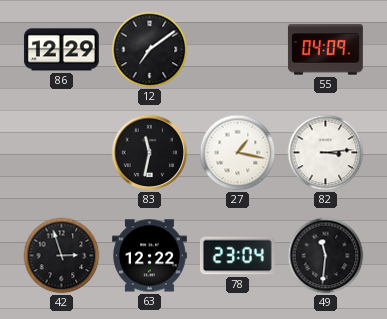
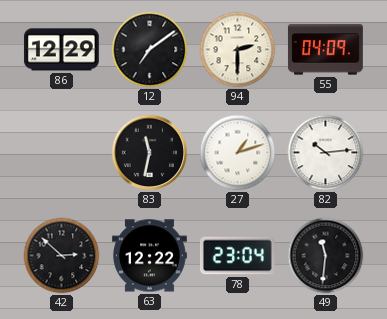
94: none -> 2:30
27: 1:17 -> 1:12
82: 3:14 -> 10:14
42: 2:57 -> 2:52
